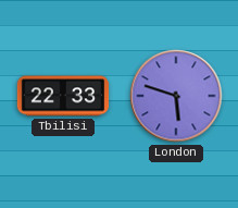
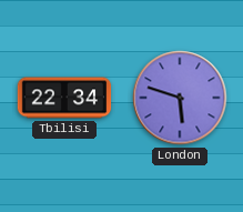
Tbilisi: 22:33 -> 22:34
